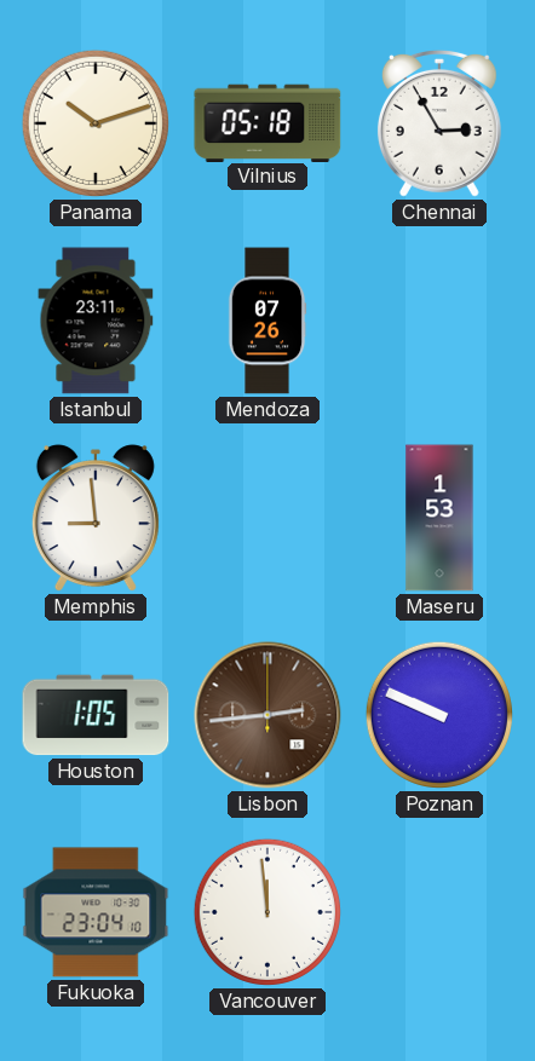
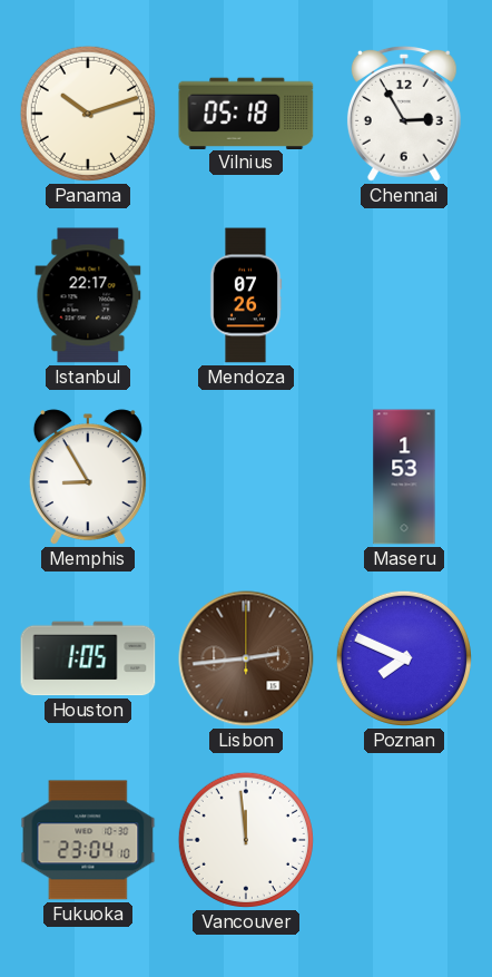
Istanbul: 23:11 -> 22:17
Memphis: 8:59 -> 8:55
Poznan: 9:49 -> 7:49
